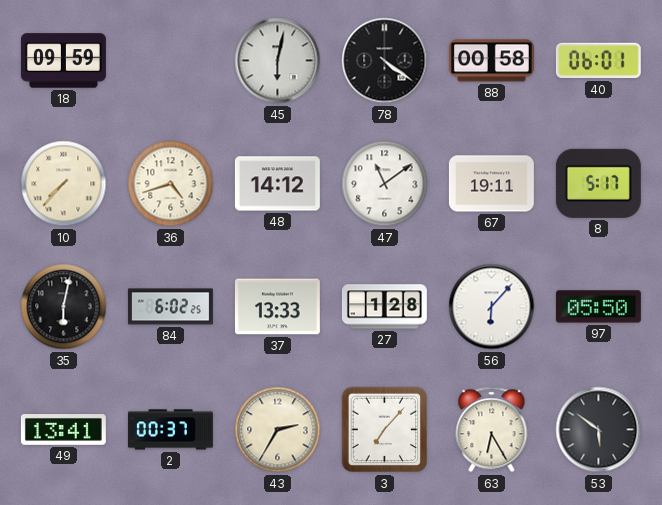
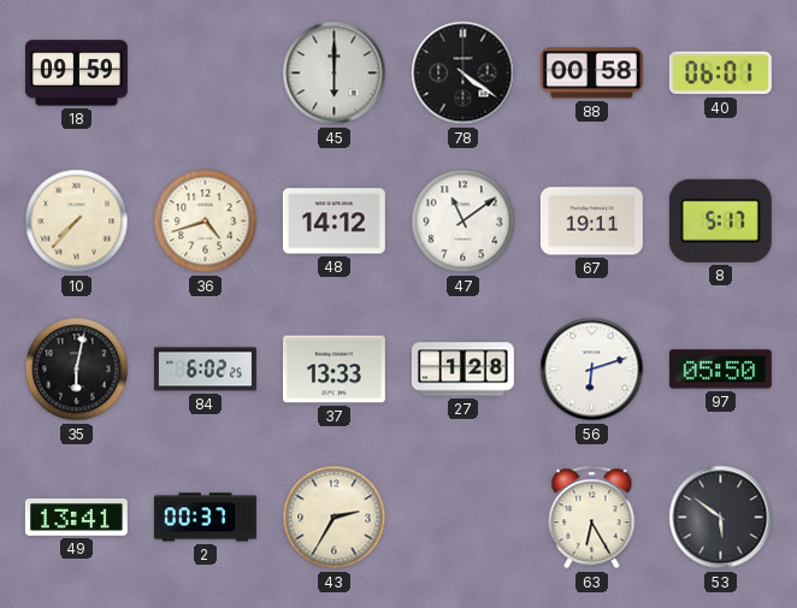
45: 6:02 -> 6:00
56: 6:07 -> 6:12
3: 7:07 -> none
